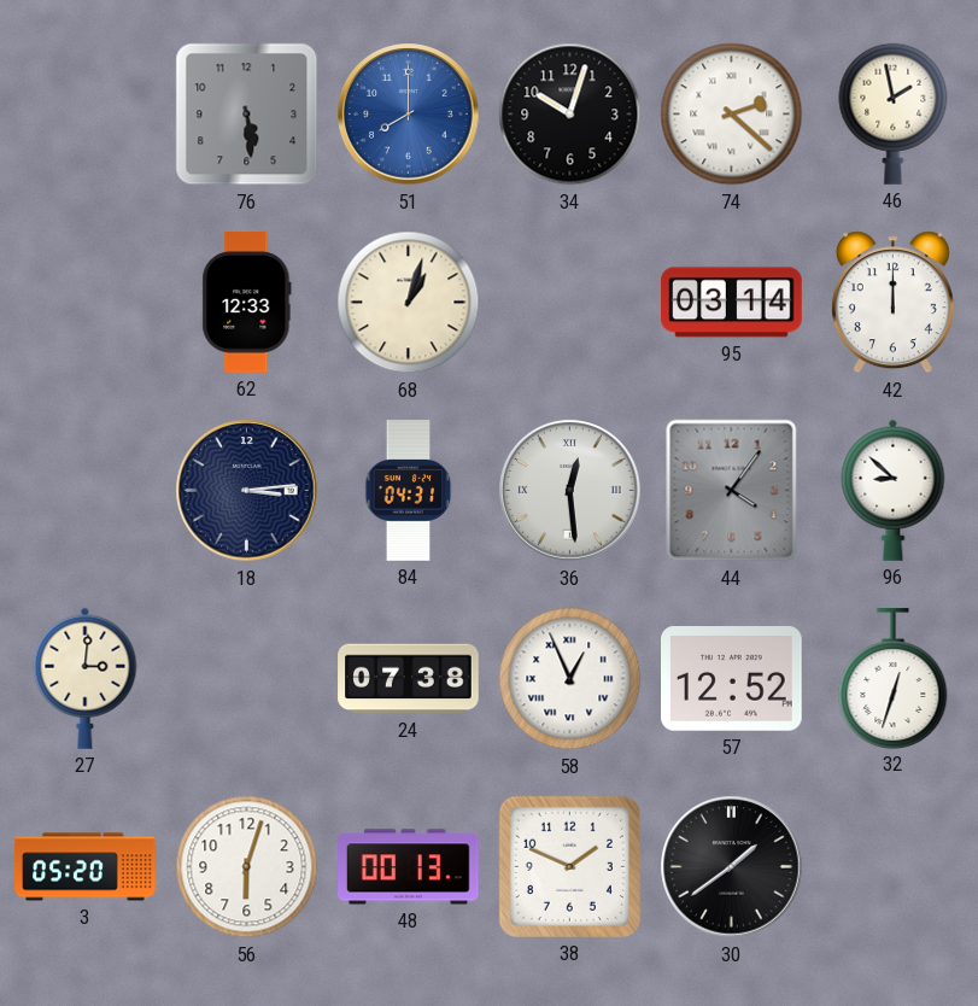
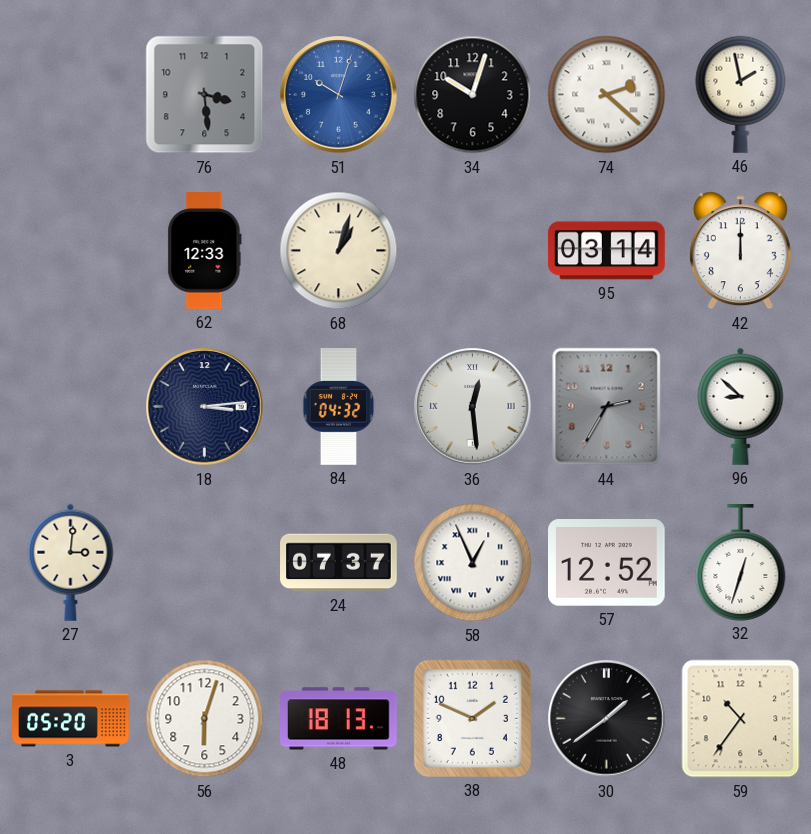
76: 5:29 -> 3:29
51: 8:00 -> 10:03
84: 04:31 -> 04:32
44: 4:06 -> 2:35
24: 07:38 -> 07:37
48: 00:13 -> 18:13
59: none -> 10:36
